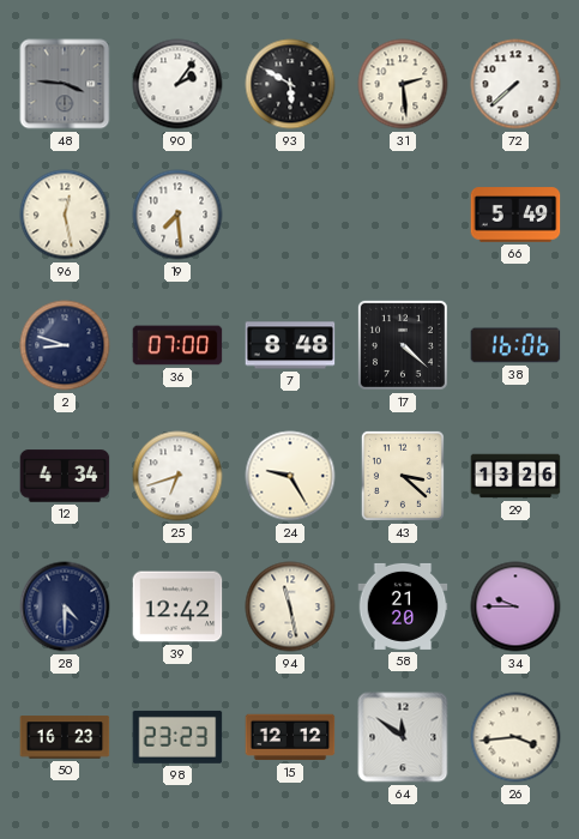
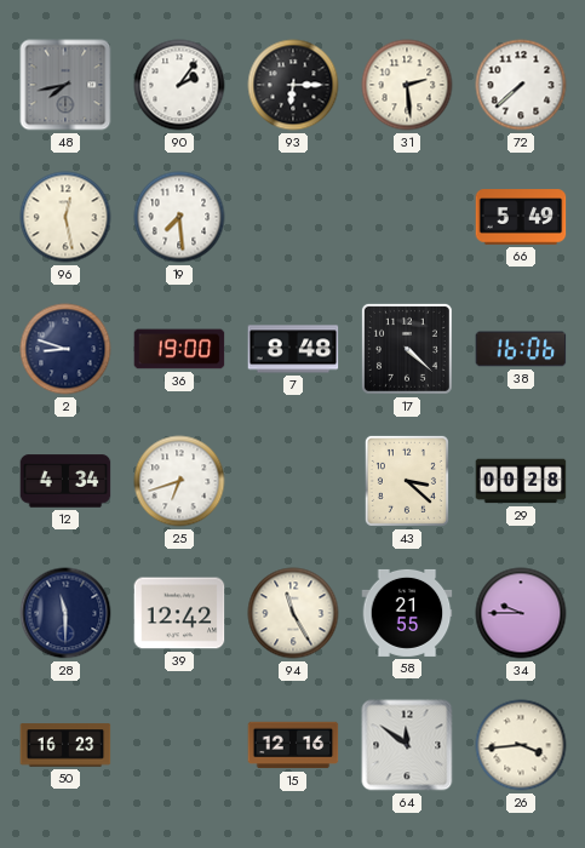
48: 3:46 -> 7:43
93: 5:50 -> 6:15
36: 07:00 -> 19:00
24: 9:25 -> none
29: 13:26 -> 00:28
28: 4:30 -> 11:30
94: 11:28 -> 11:25
58: 21:20 -> 21:55
98: 23:23 -> none
15: 12:12 -> 12:16
